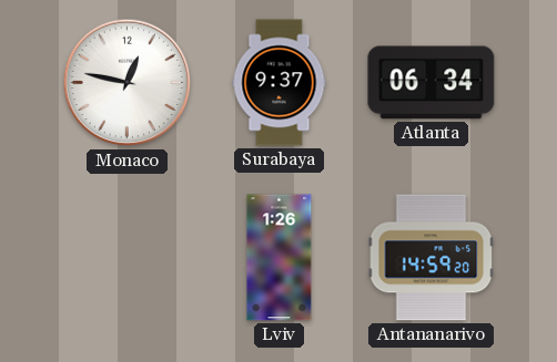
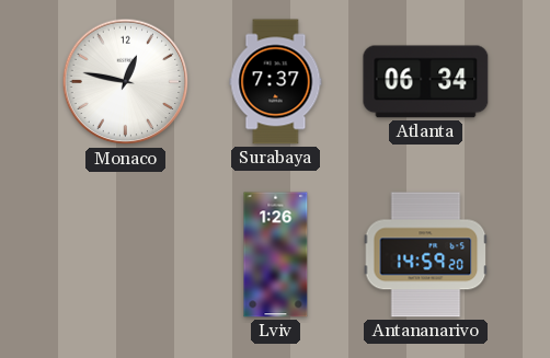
Surabaya: 9:37 -> 7:37
